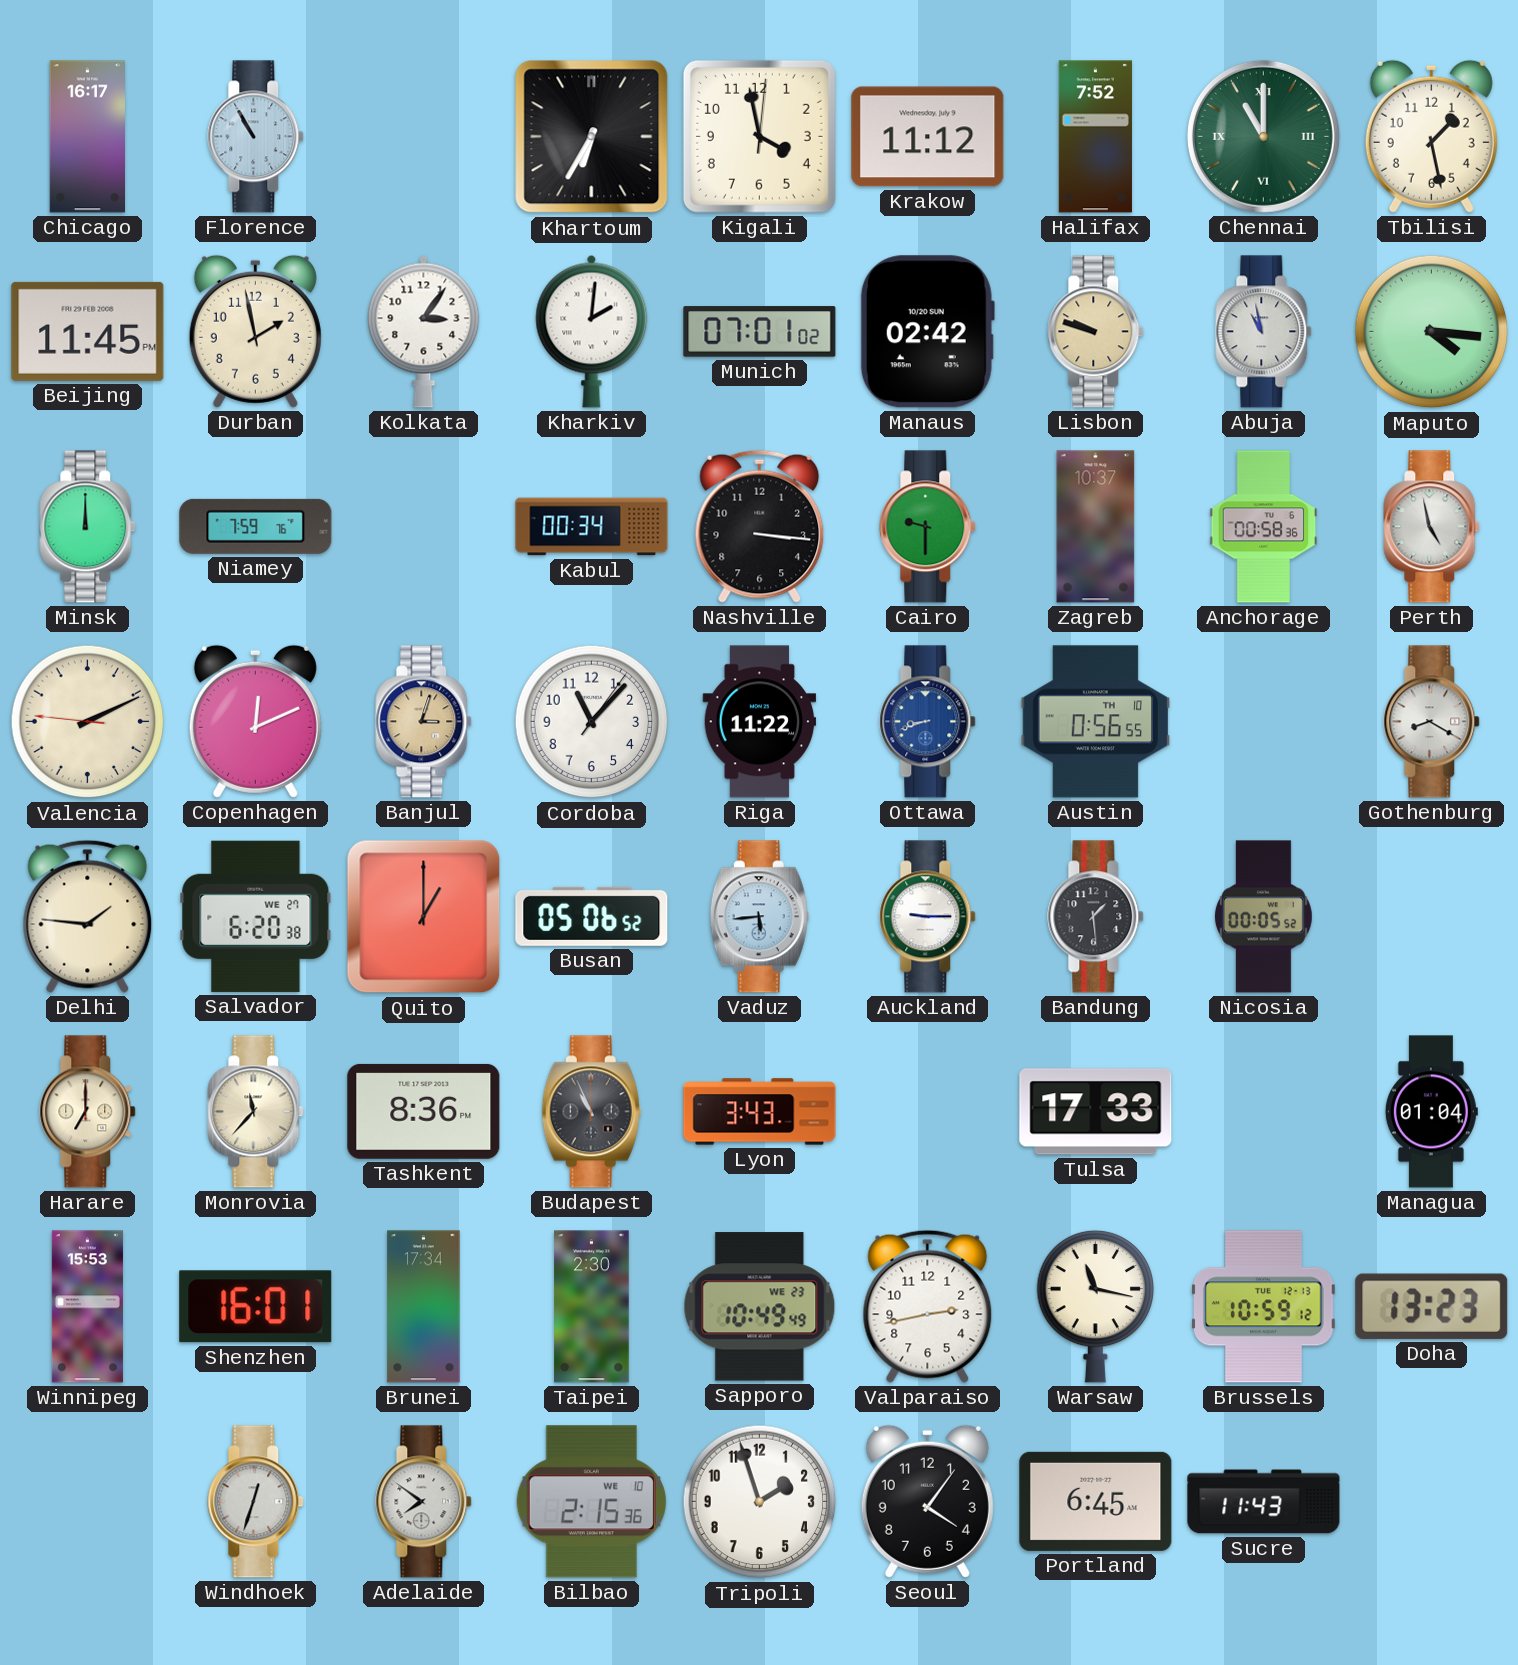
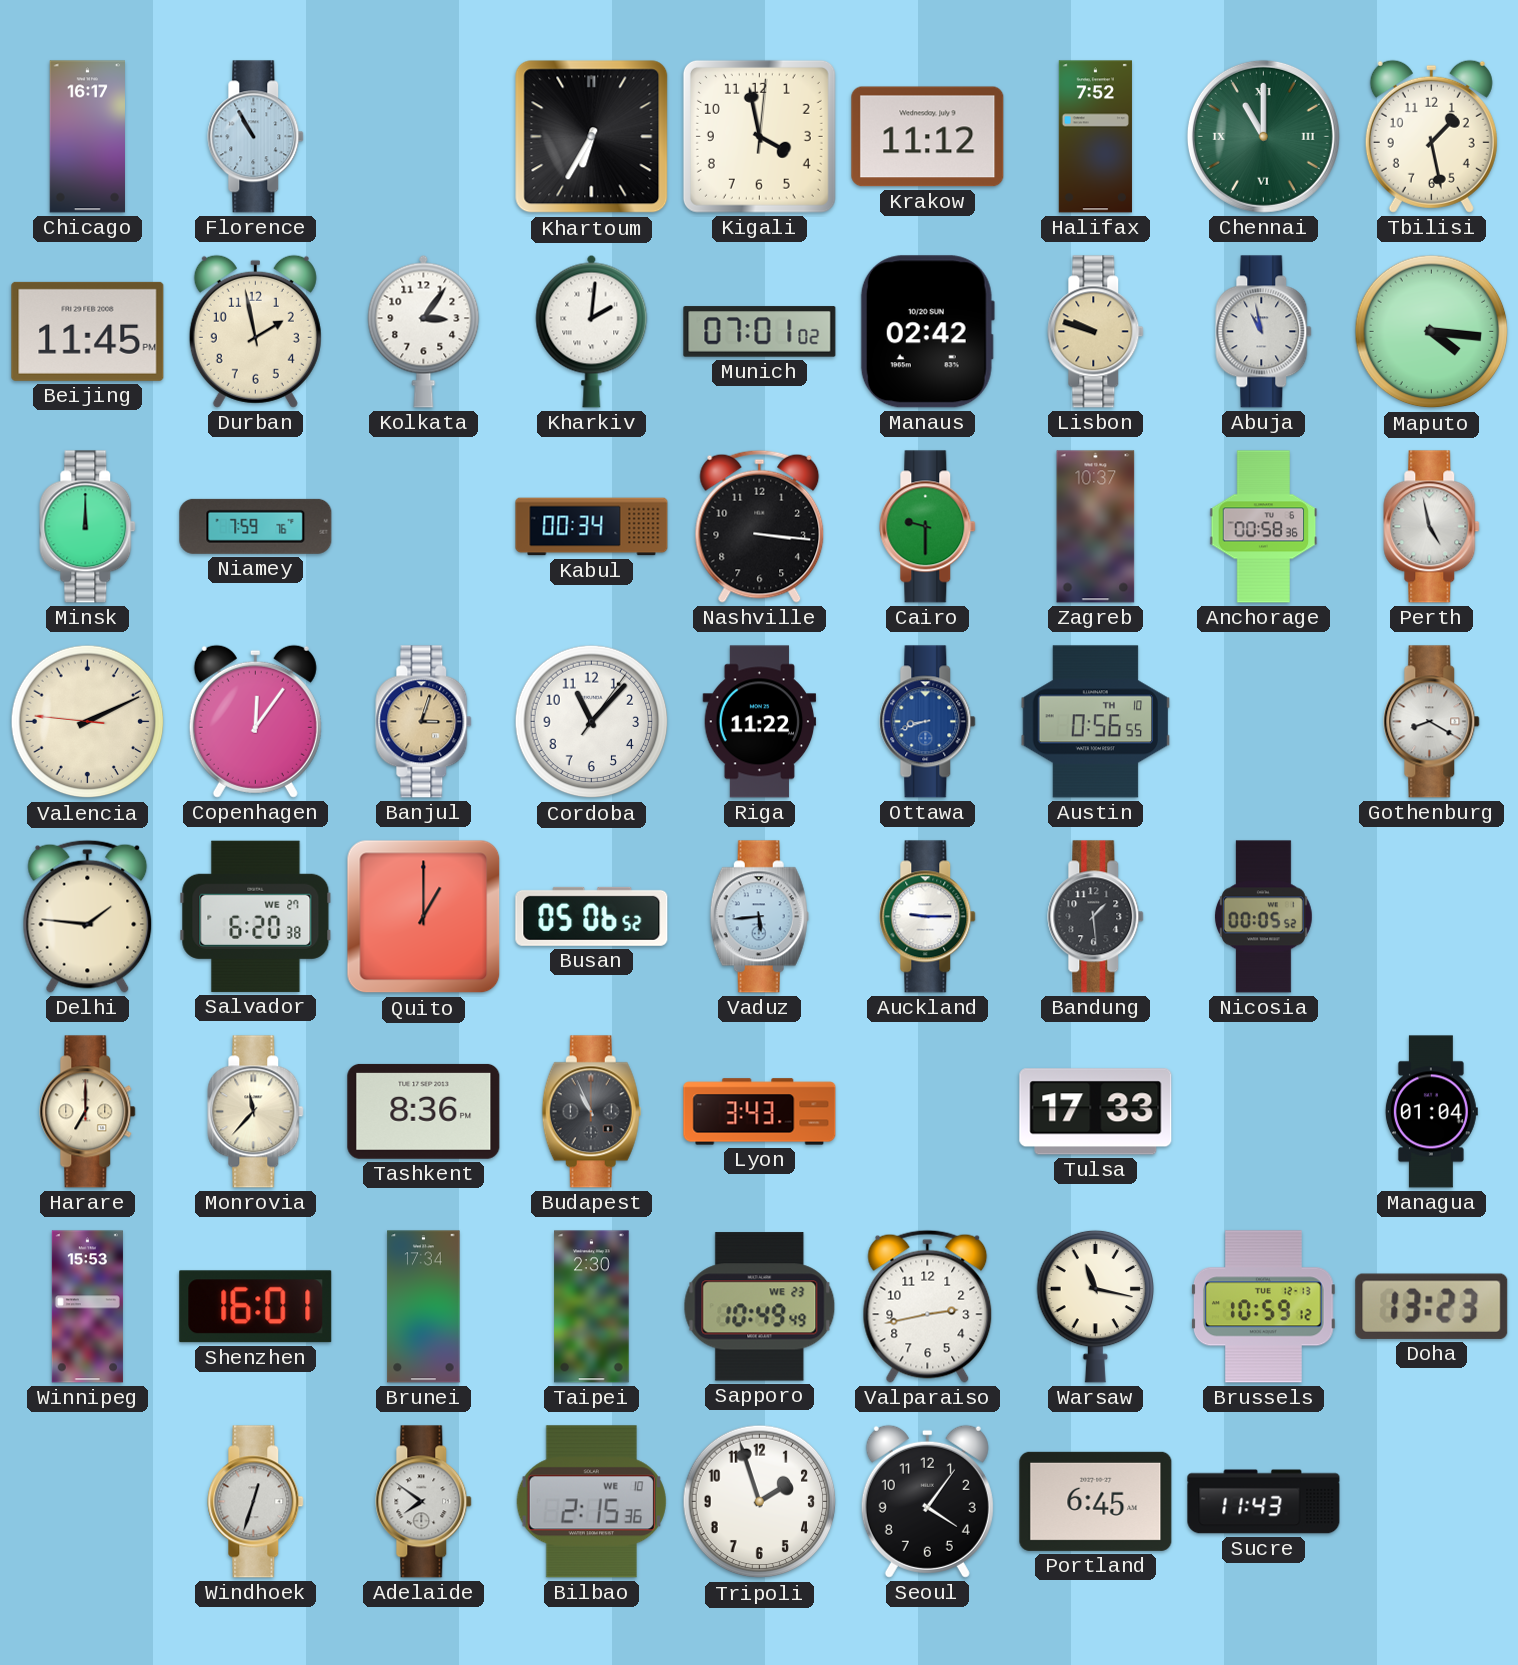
Copenhagen: 12:11 -> 12:06
